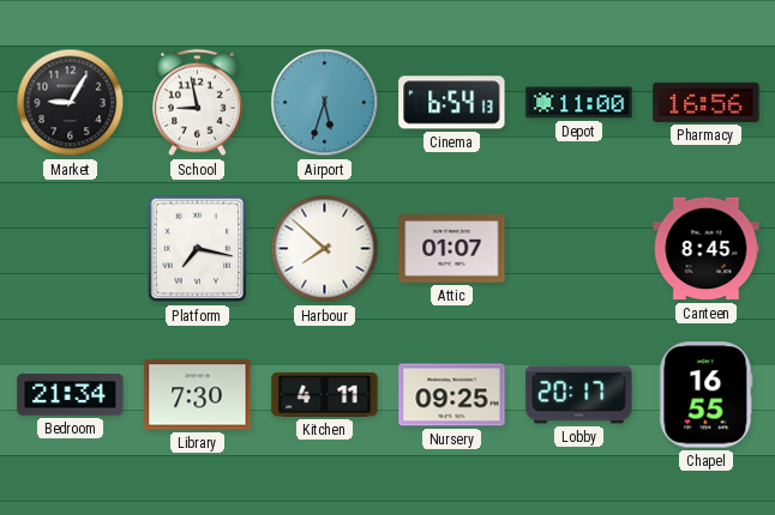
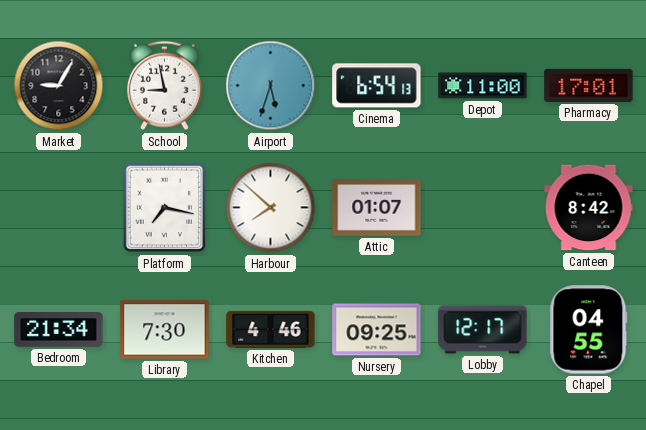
Pharmacy: 16:56 -> 17:01
Canteen: 8:45 -> 8:42
Kitchen: 4:11 -> 4:46
Lobby: 20:17 -> 12:17
Chapel: 16:55 -> 04:55
